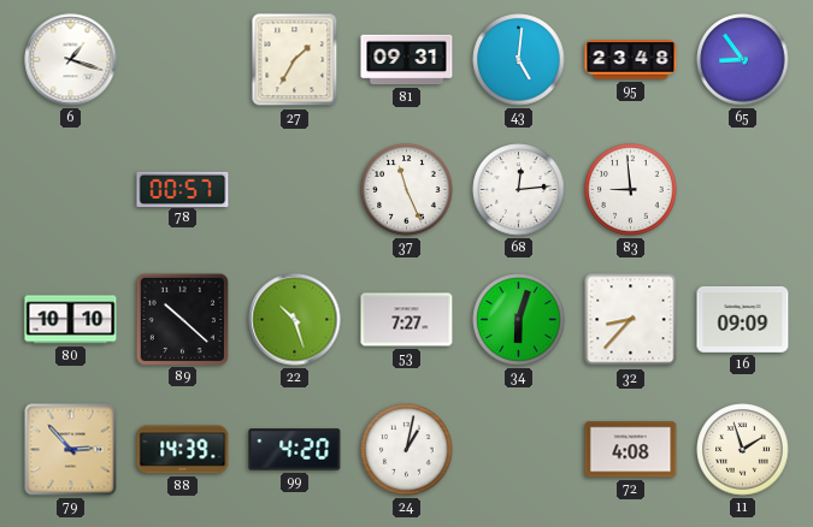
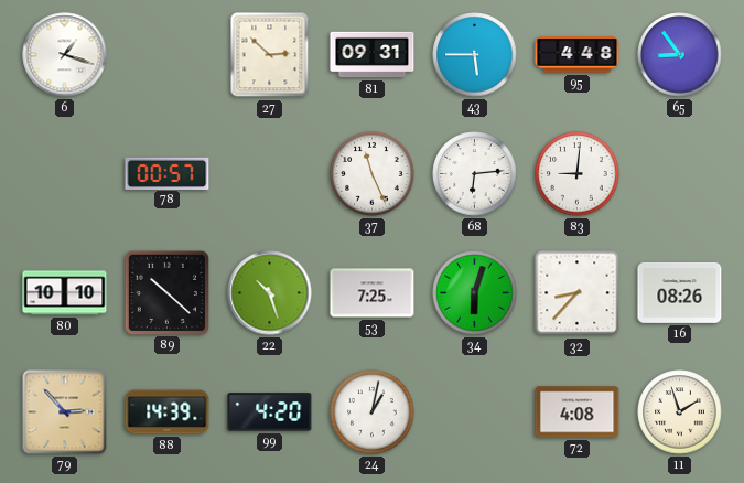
27: 1:35 -> 2:52
43: 5:01 -> 5:45
95: 23:48 -> 4:48
68: 12:14 -> 6:14
83: 8:59 -> 9:01
53: 7:27 -> 7:25
16: 09:09 -> 08:26
